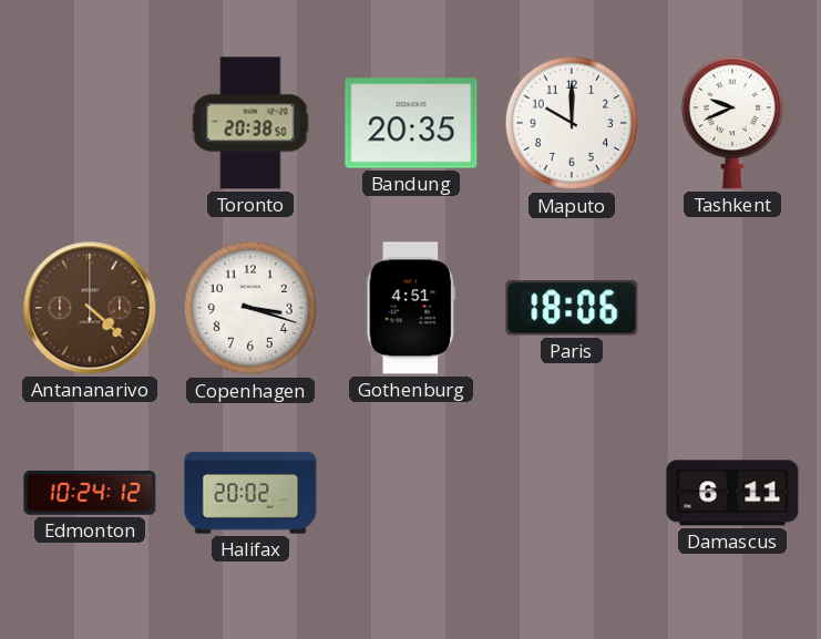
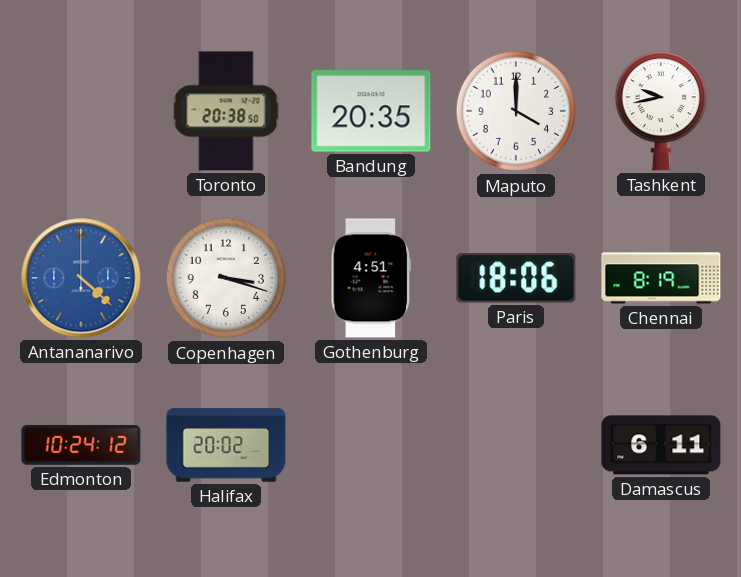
Maputo: 10:00 -> 4:00
Tashkent: 9:41 -> 9:43
Antananarivo dial: brown -> blue
Chennai: none -> 8:19
